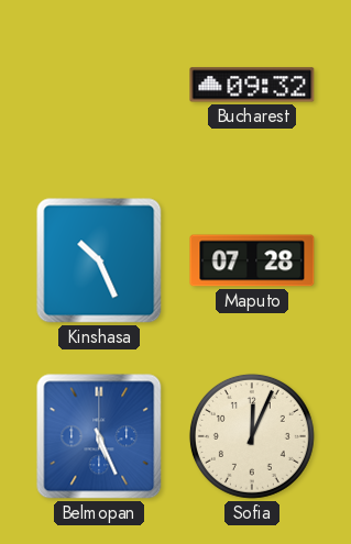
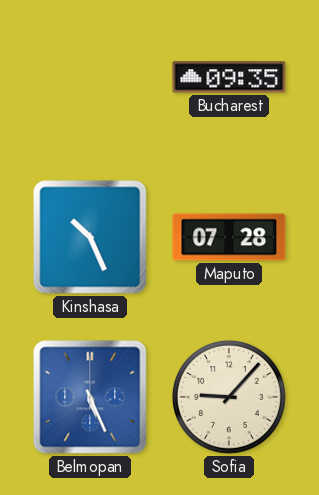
Bucharest: 09:32 -> 09:35
Sofia: 12:04 -> 9:07
